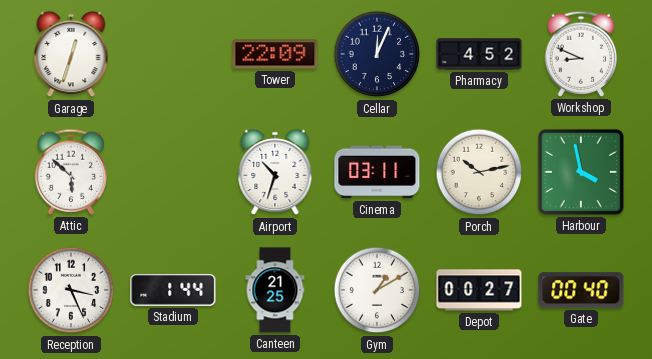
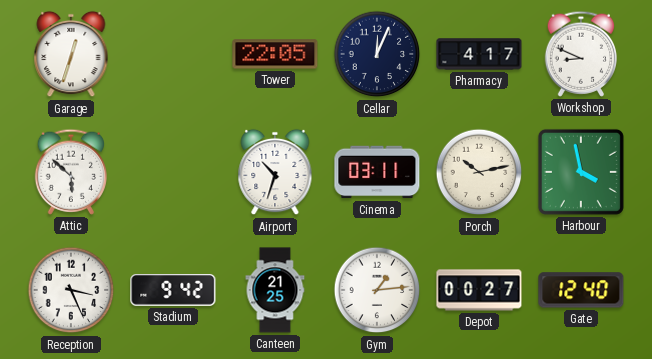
Tower: 22:09 -> 22:05
Pharmacy: 4:52 -> 4:17
Stadium: 1:44 -> 9:42
Gym: 1:10 -> 1:14
Gate: 00:40 -> 12:40
